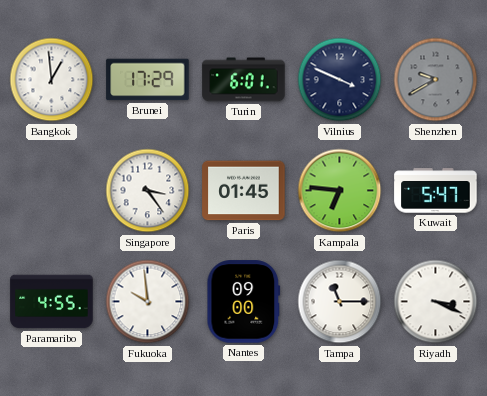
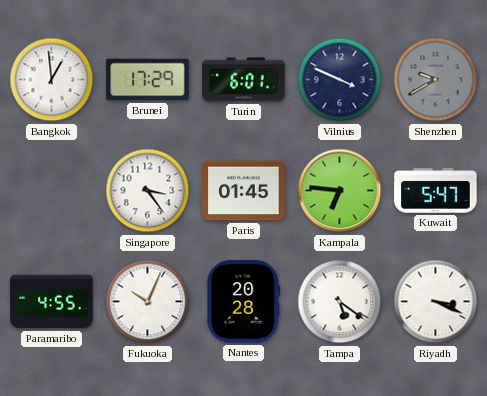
Fukuoka: 9:59 -> 10:04
Nantes: 09:00 -> 20:28
Tampa: 11:15 -> 5:21
